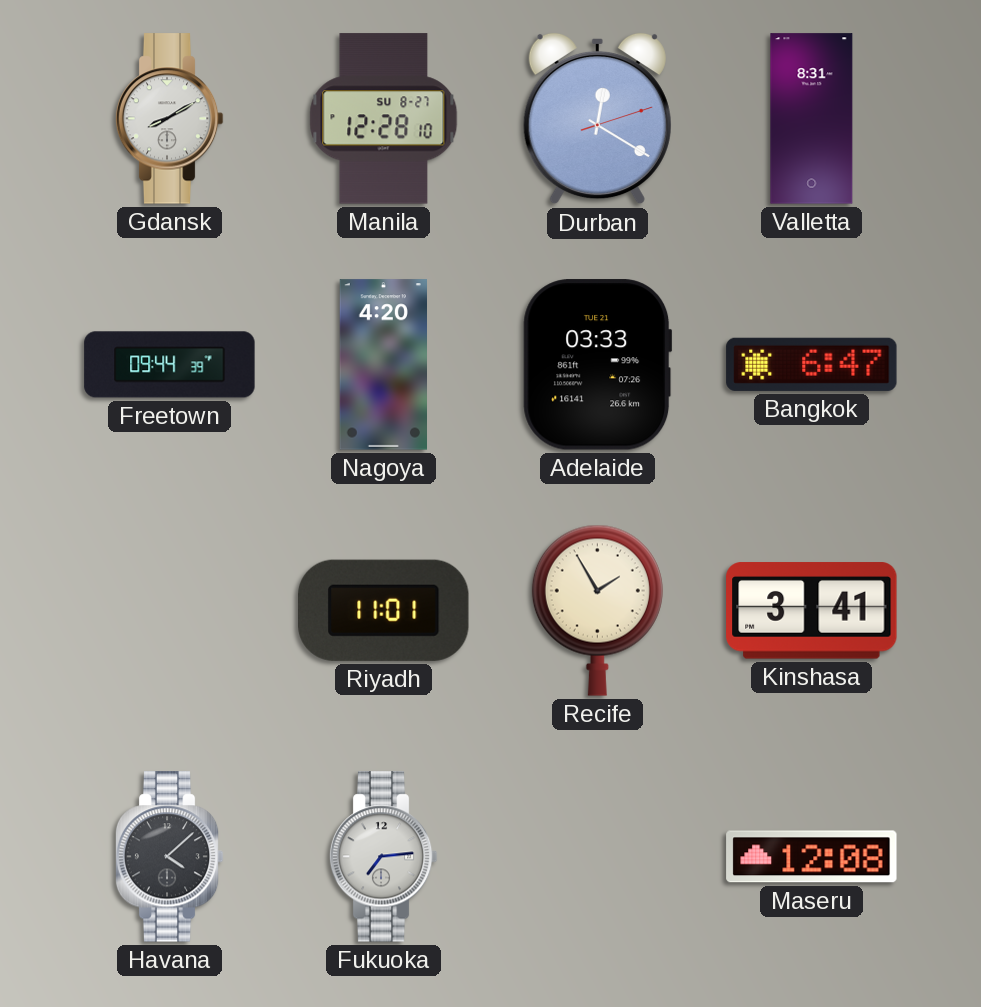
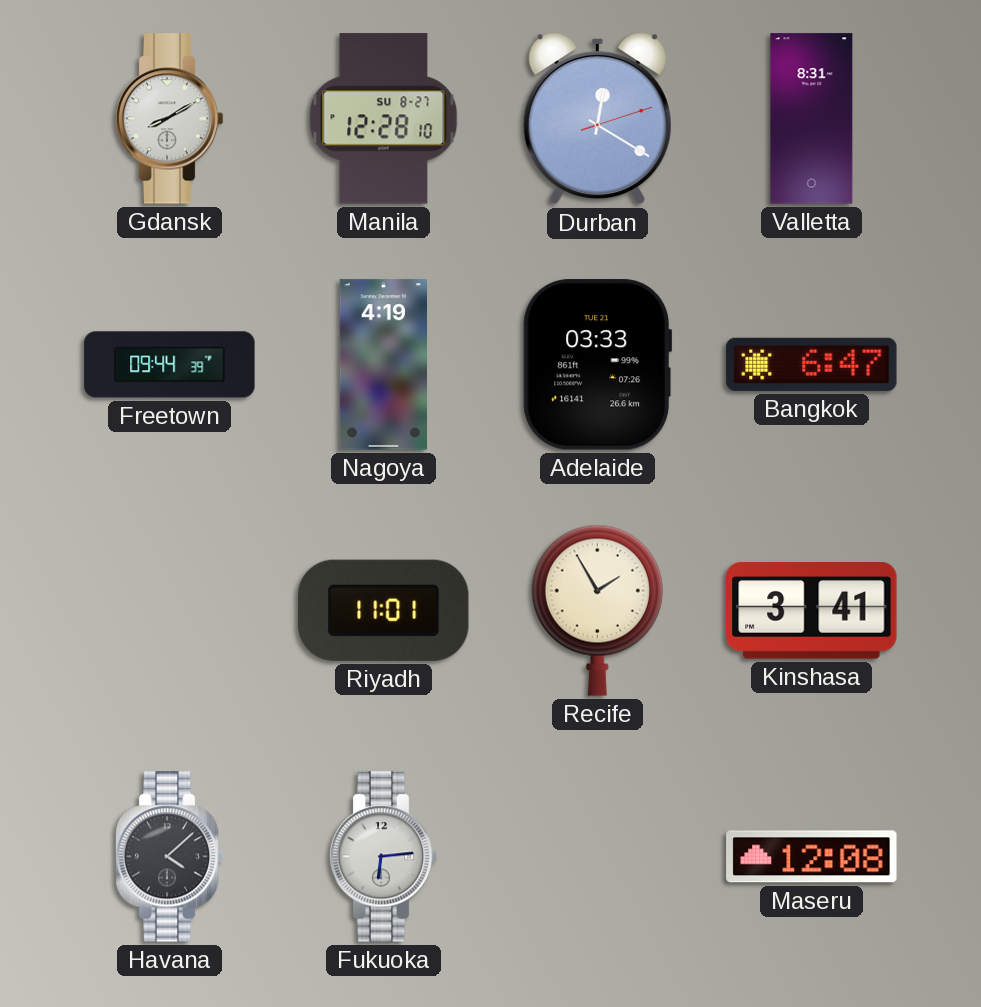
Nagoya: 4:20 -> 4:19
Fukuoka: 7:14 -> 6:14
